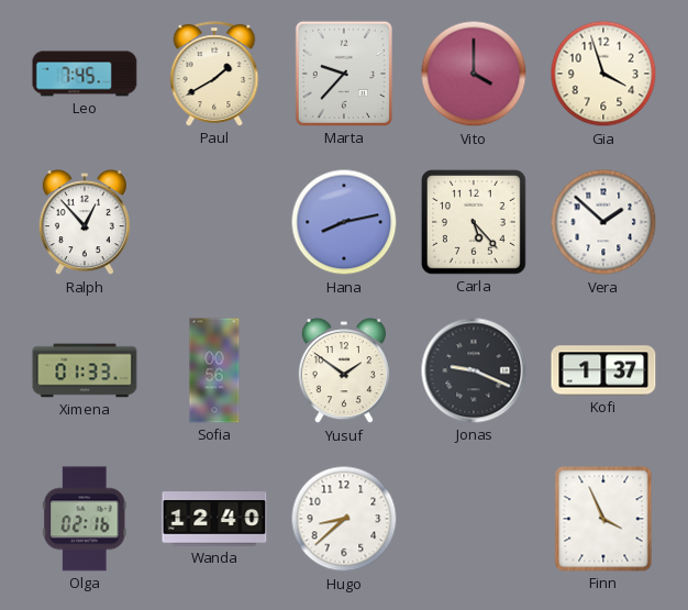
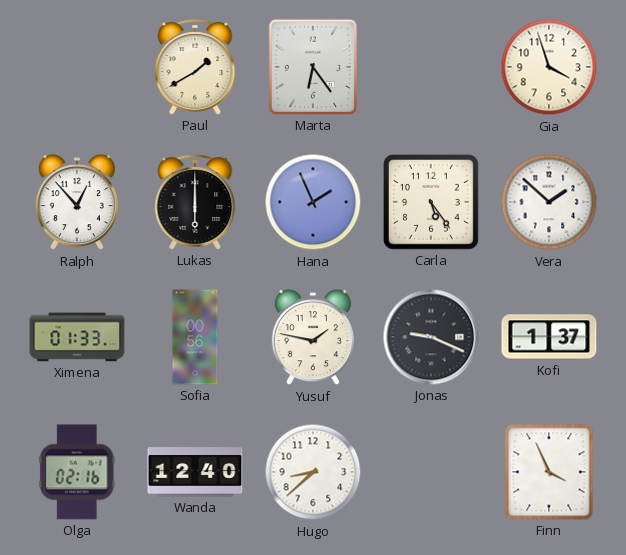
Leo: 7:45 -> none
Marta: 9:37 -> 6:24
Vito: 4:00 -> none
Lukas: none -> 6:00
Hana: 8:13 -> 1:56
Carla: 5:23 -> 5:24
Yusuf: 1:51 -> 1:47
